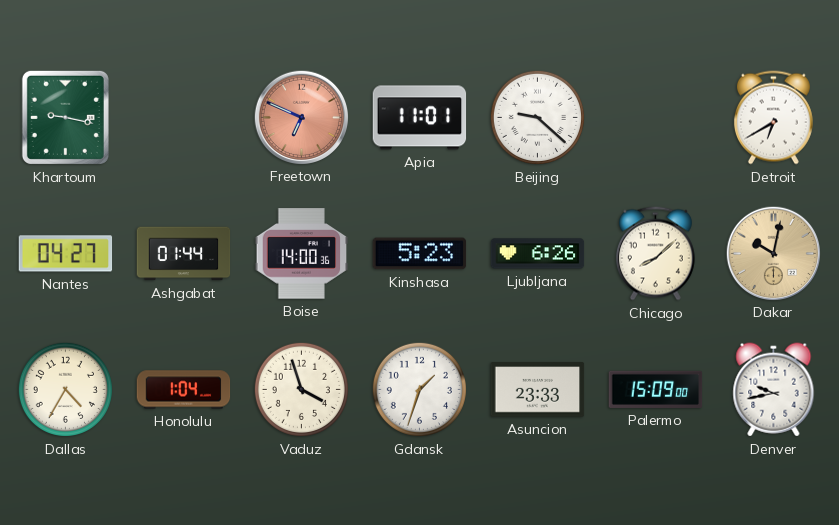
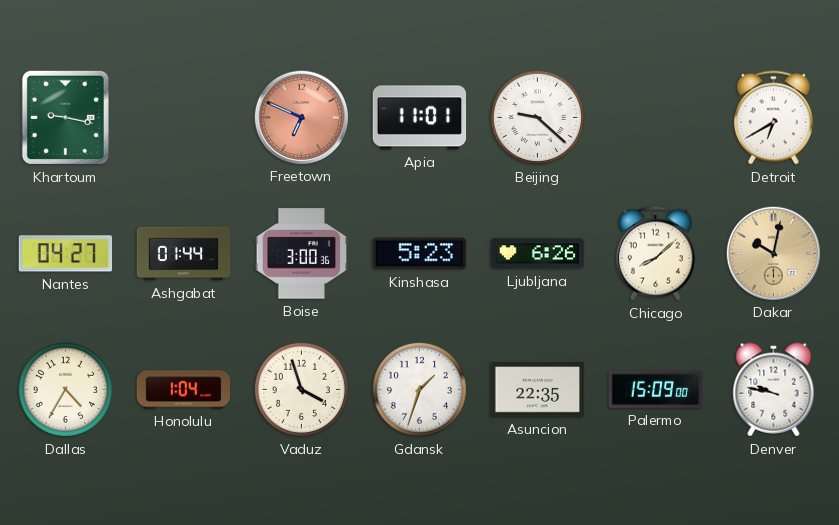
Boise: 14:00 -> 3:00
Asuncion: 23:33 -> 22:35
Denver: 9:43 -> 9:47
